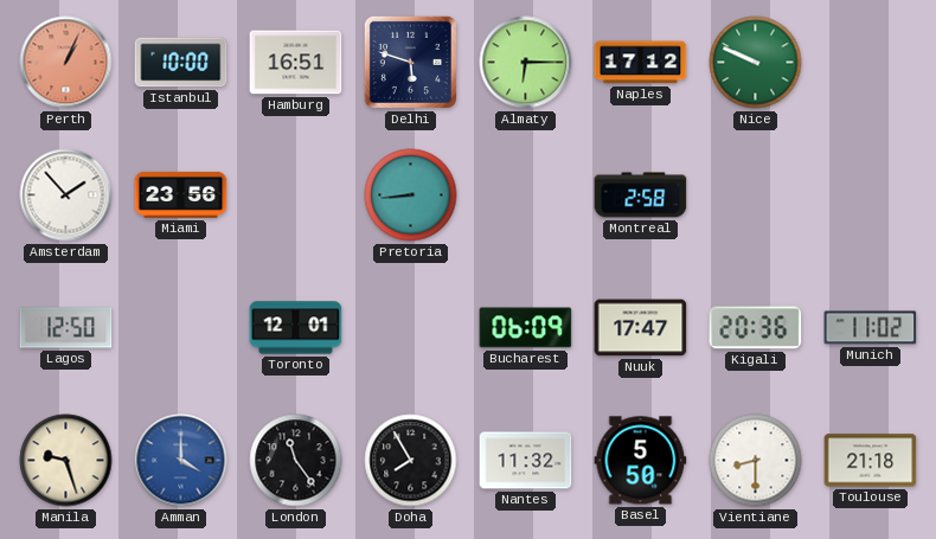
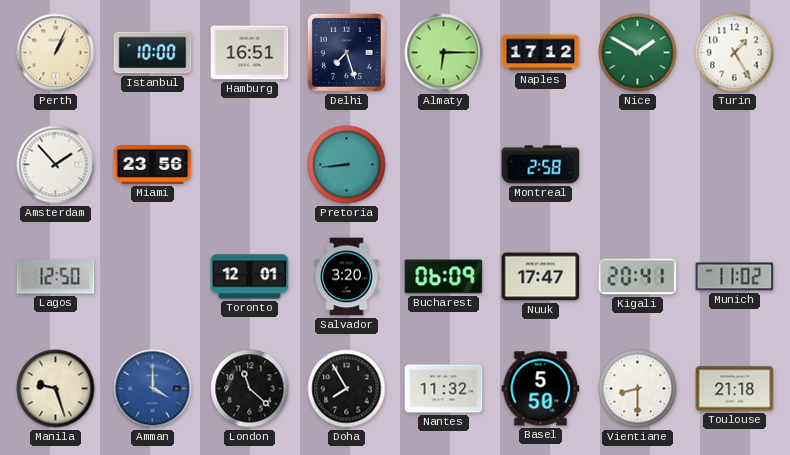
Perth dial: salmon -> cream
Delhi: 5:48 -> 7:27
Nice: 9:49 -> 1:50
Turin: none -> 1:25
Salvador: none -> 3:20
Kigali: 20:36 -> 20:41
London: 11:24 -> 11:22
